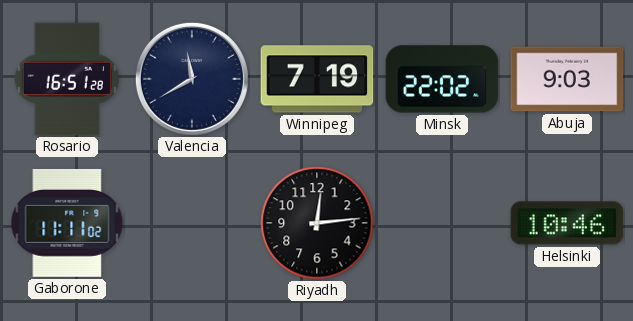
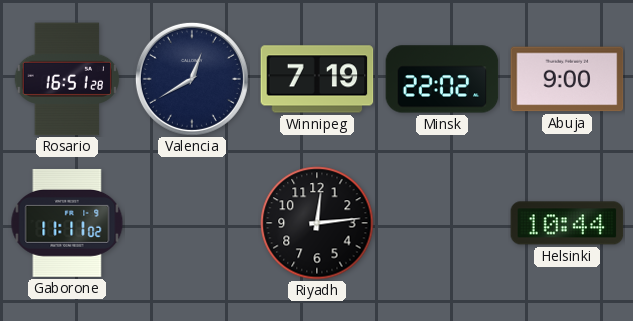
Valencia: 11:40 -> 12:40
Abuja: 9:03 -> 9:00
Helsinki: 10:46 -> 10:44
